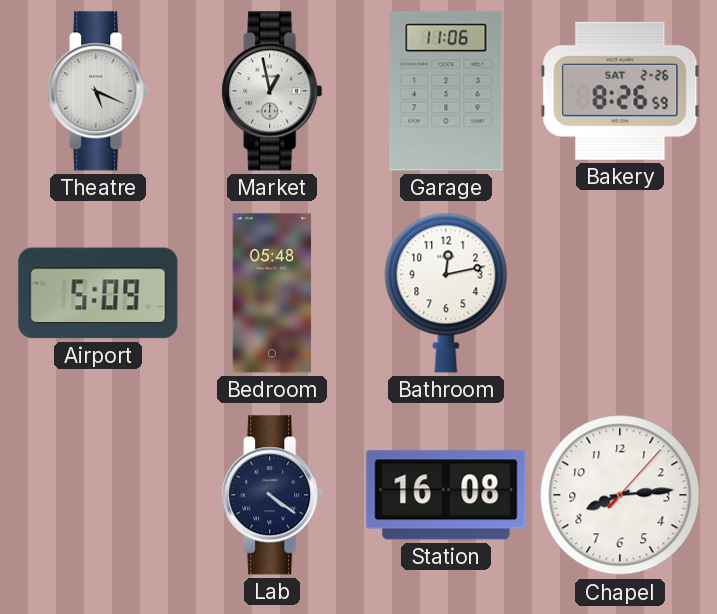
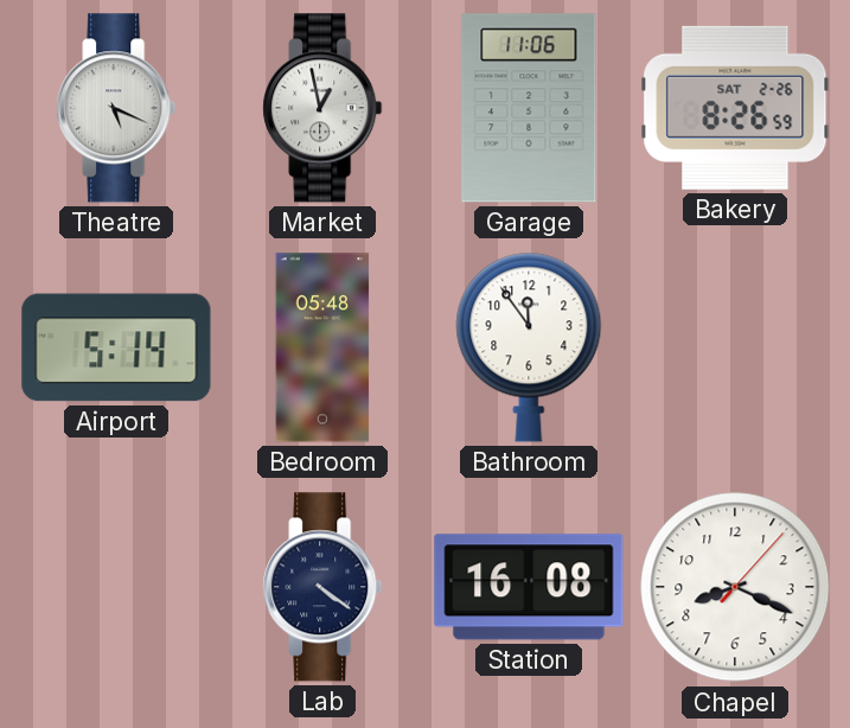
Airport: 5:09 -> 5:14
Bathroom: 12:13 -> 11:54
Chapel: 8:14 -> 8:19
